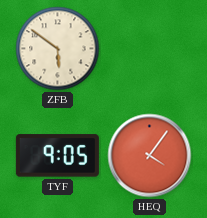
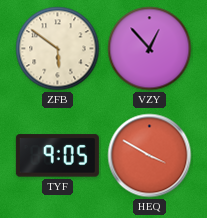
VZY: none -> 12:53
HEQ: 4:06 -> 3:50
